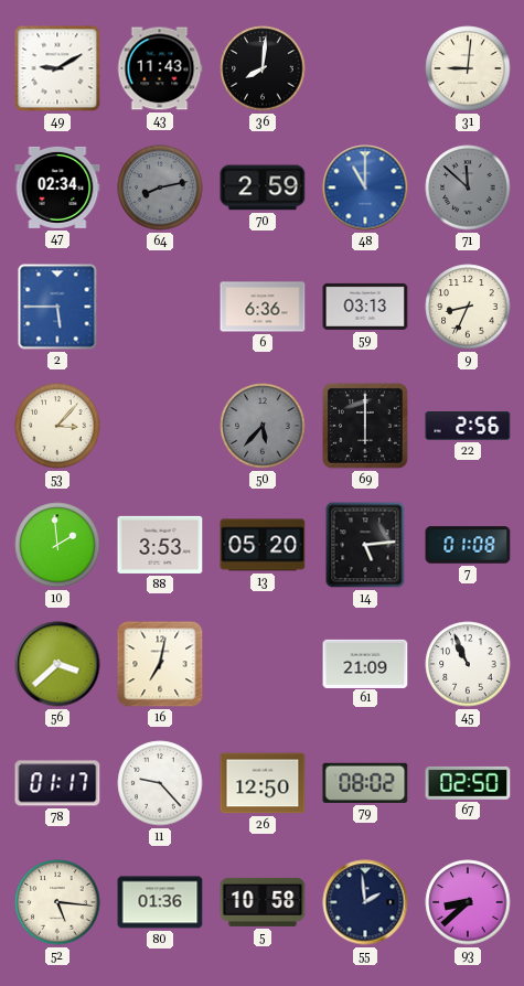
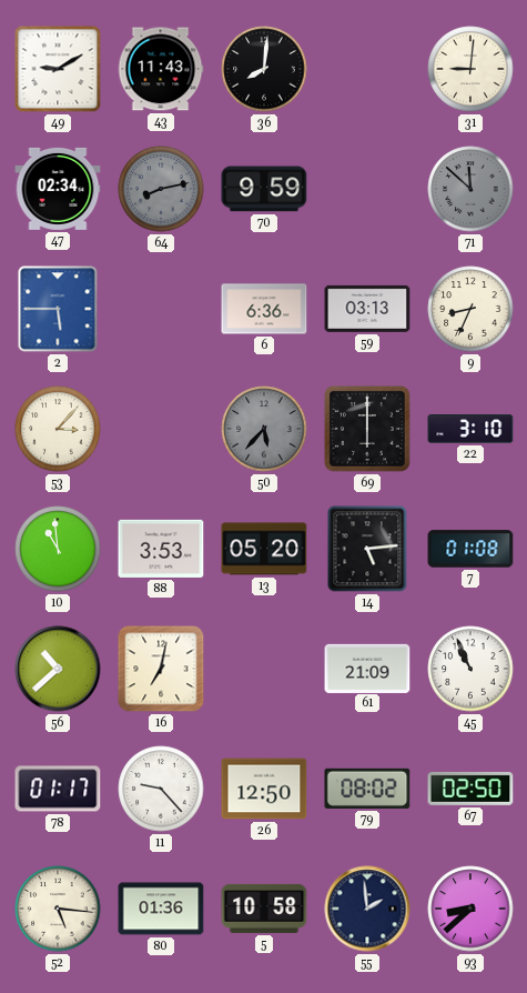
70: 2:59 -> 9:59
48: 11:00 -> none
22: 2:56 -> 3:10
10: 1:59 -> 10:59
56: 3:38 -> 10:38
